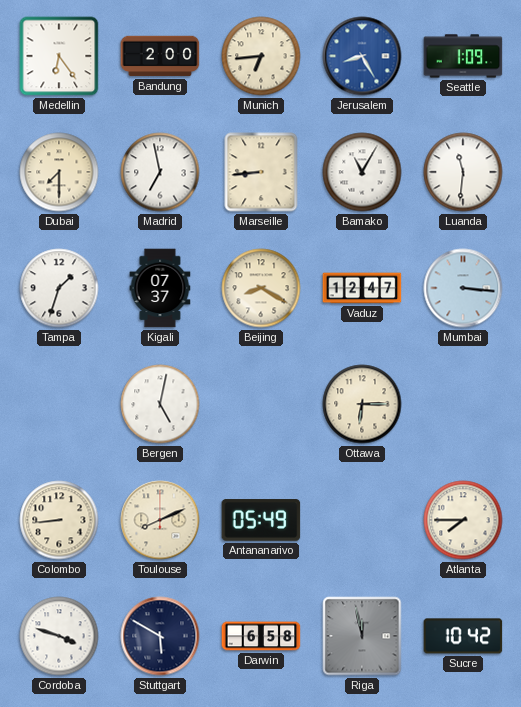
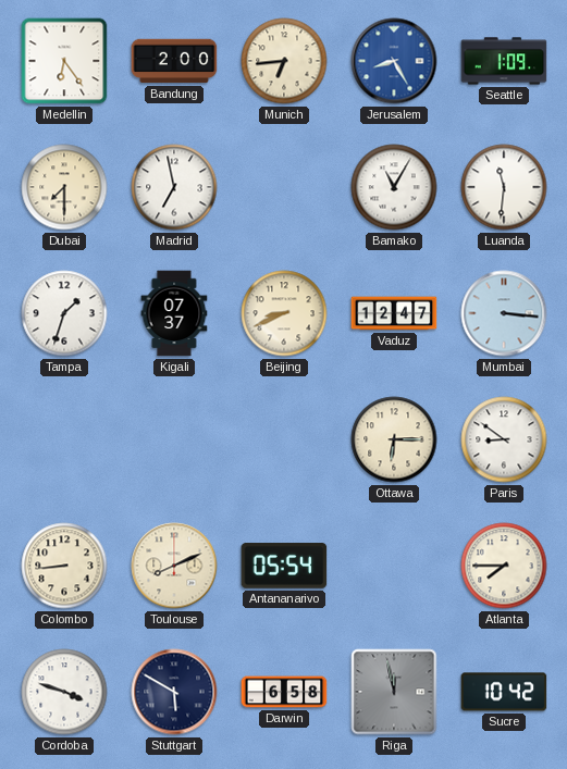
Marseille: 8:44 -> none
Beijing: 8:20 -> 8:41
Bergen: 5:02 -> none
Paris: none -> 8:51
Antananarivo: 05:49 -> 05:54
